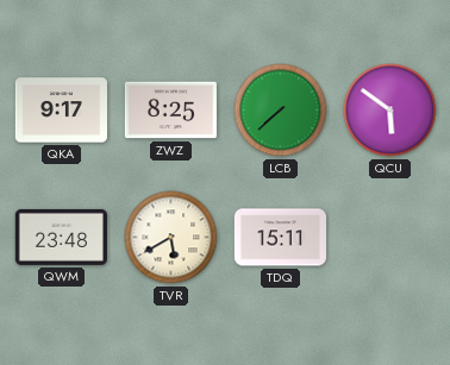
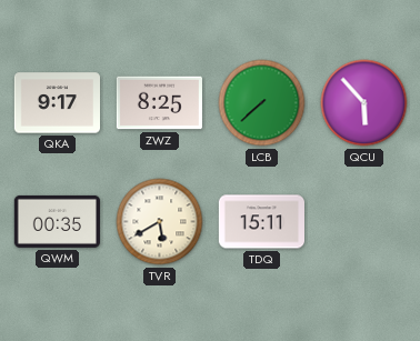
QCU: 5:51 -> 5:53
QWM: 23:48 -> 00:35
